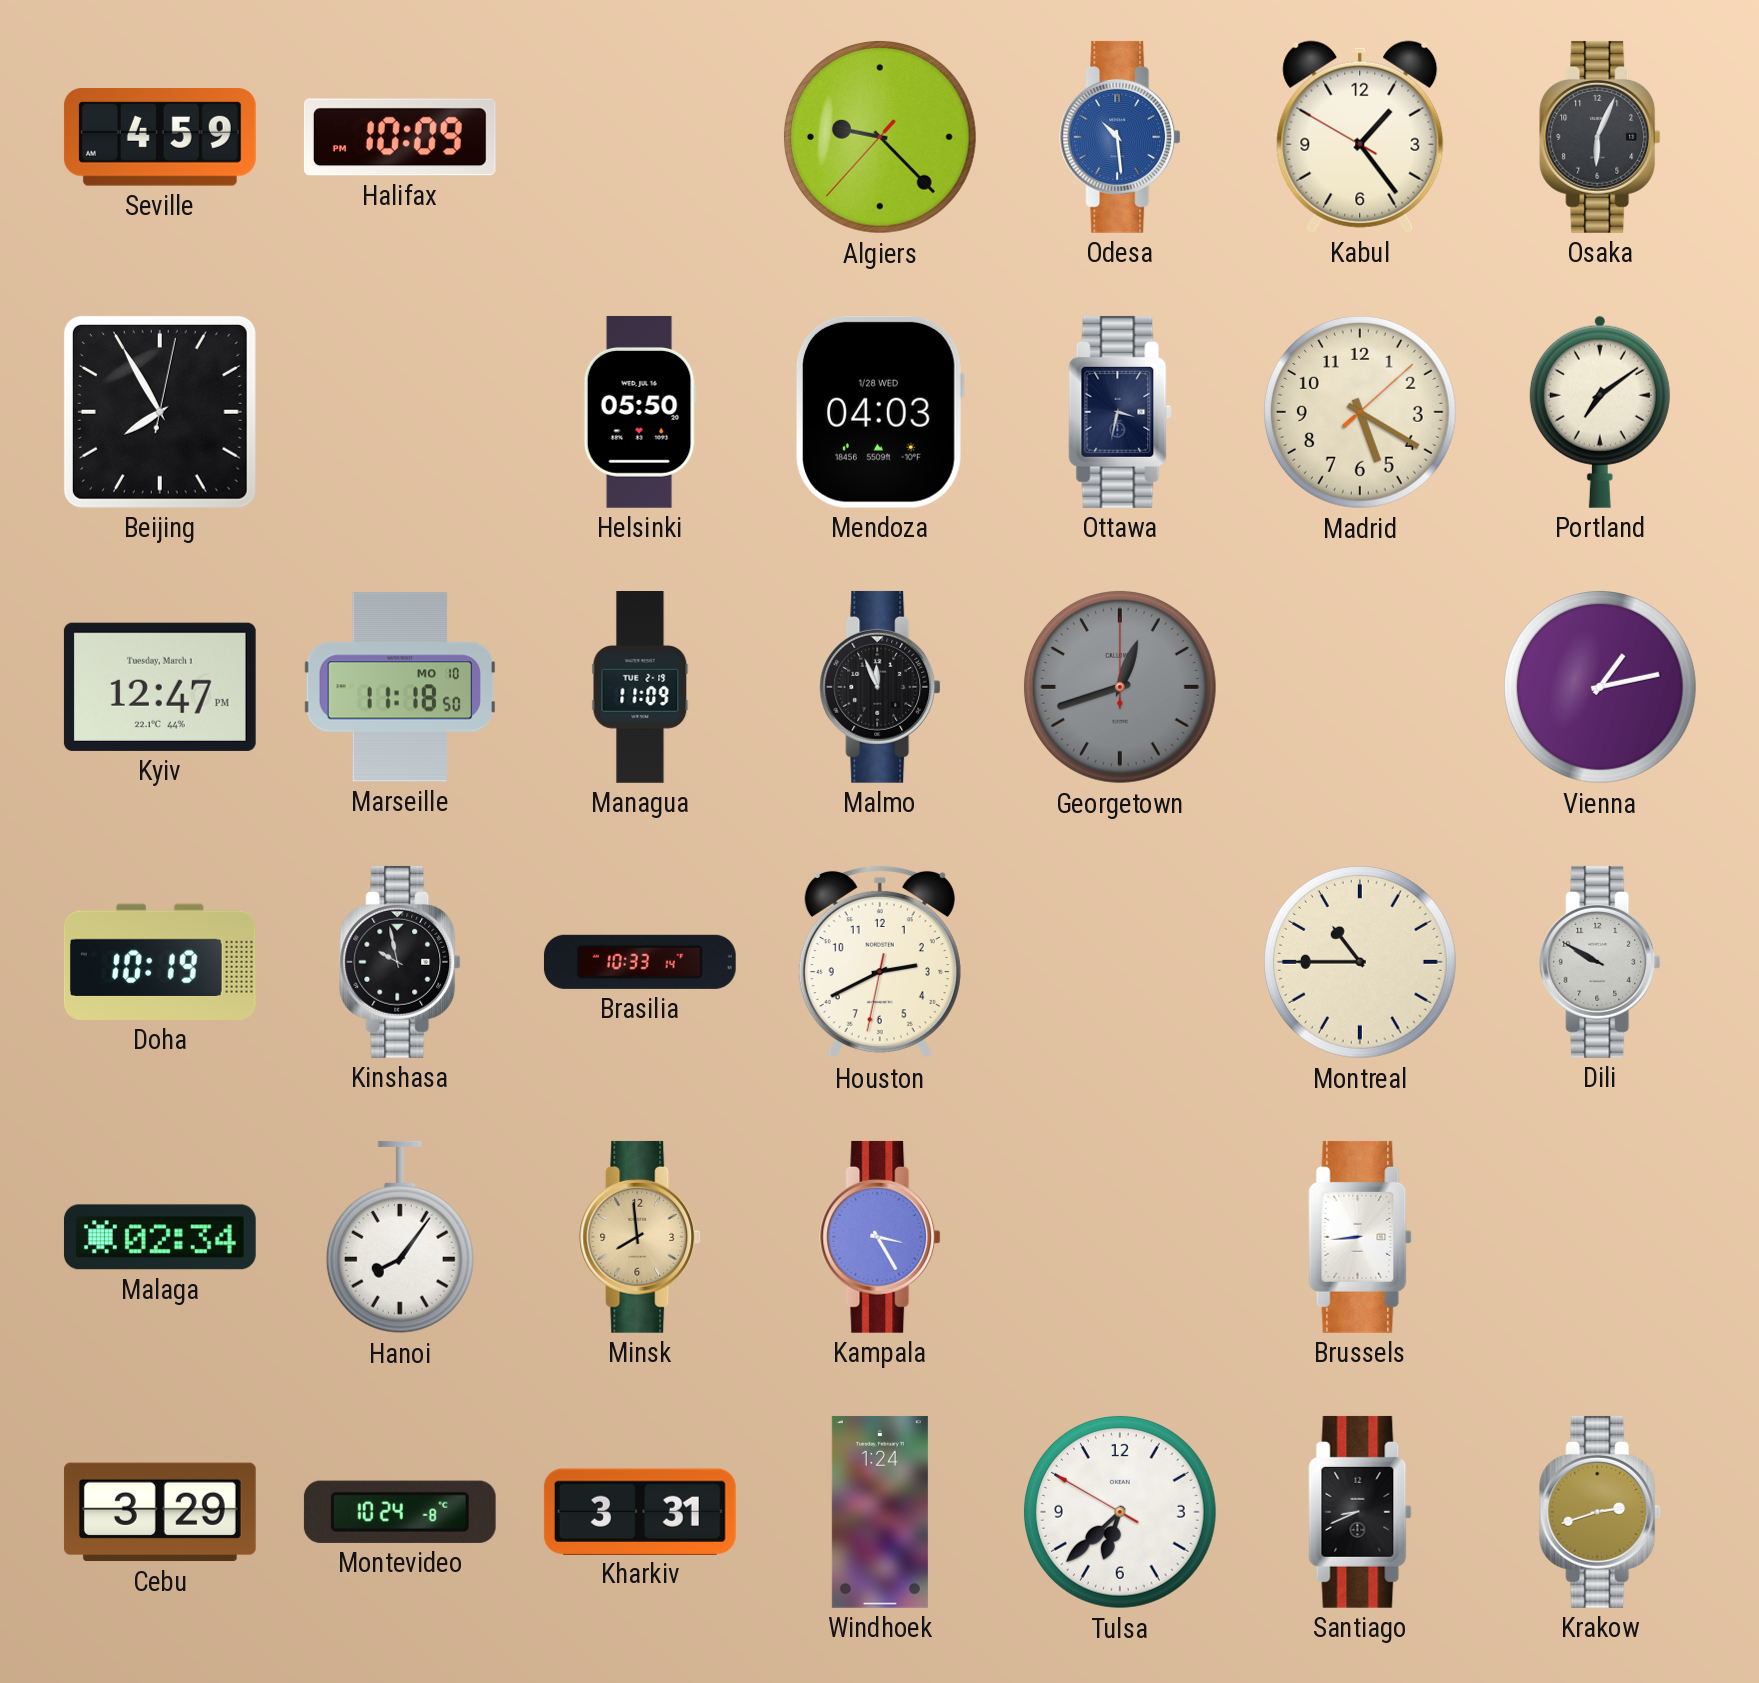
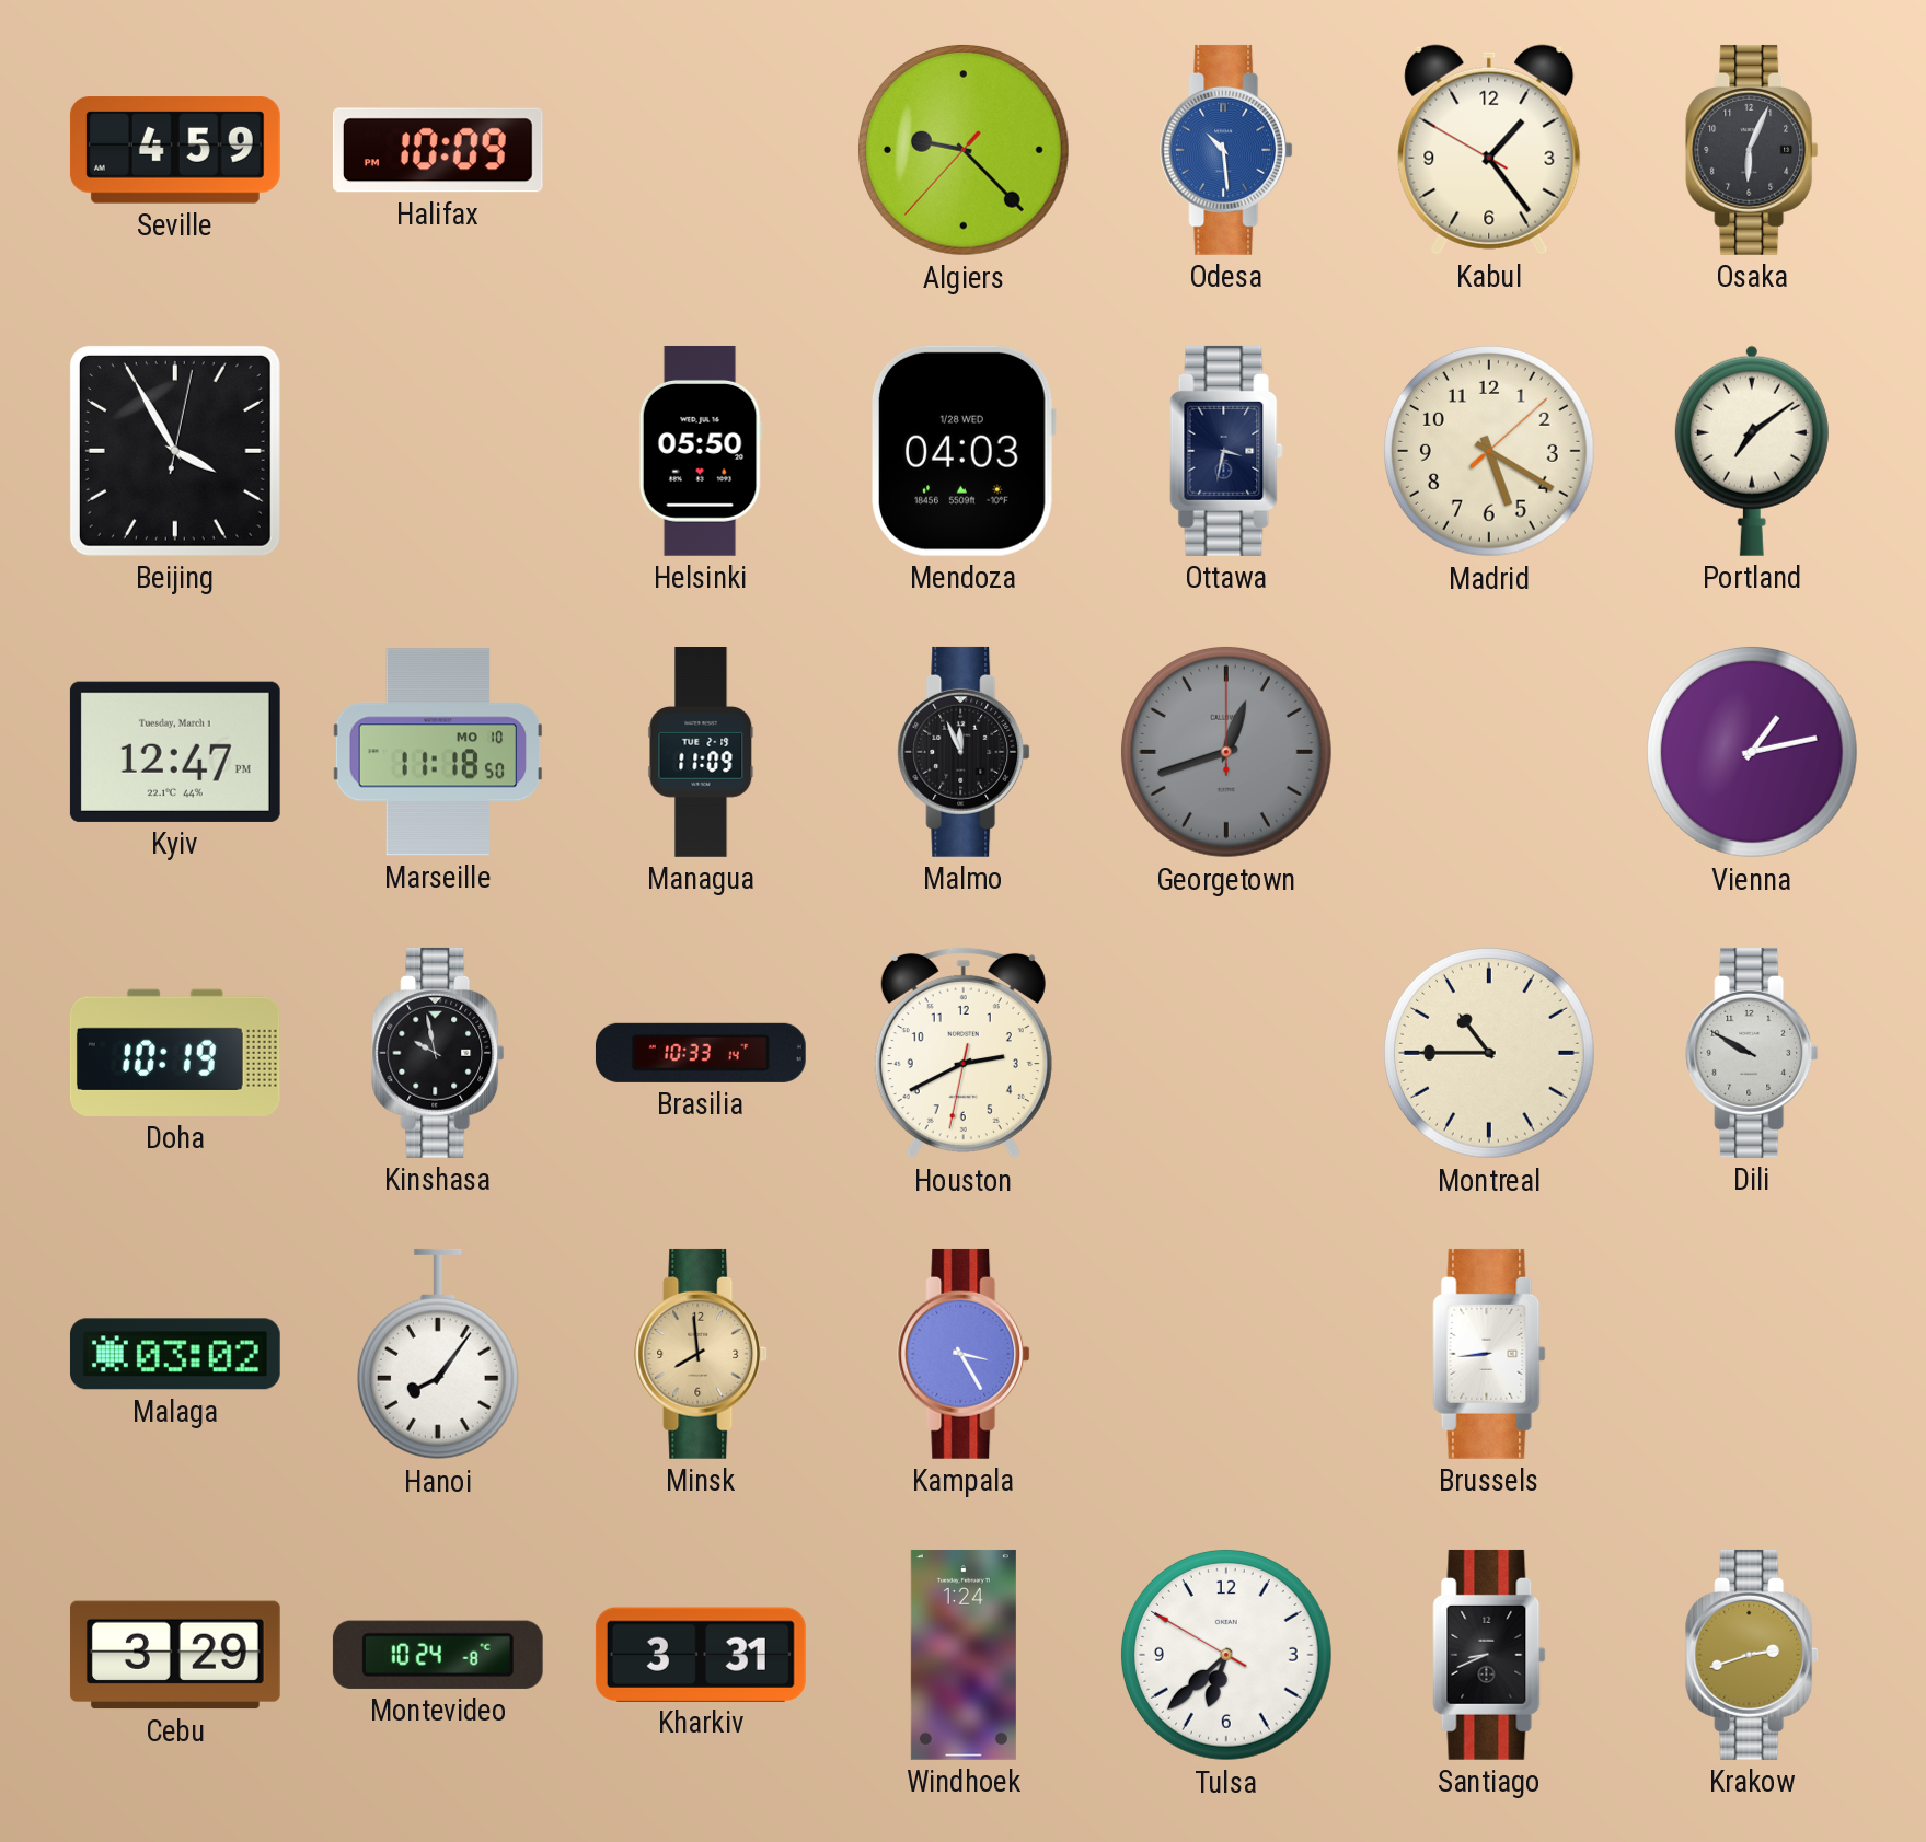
Beijing: 7:55 -> 3:55
Malaga: 02:34 -> 03:02
